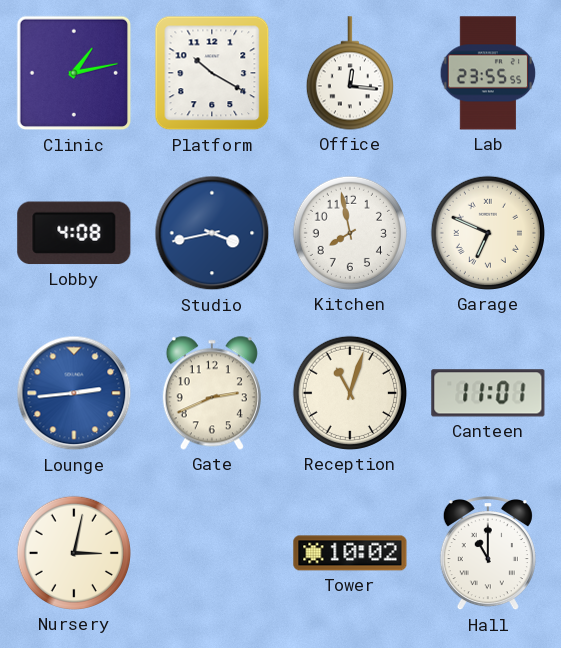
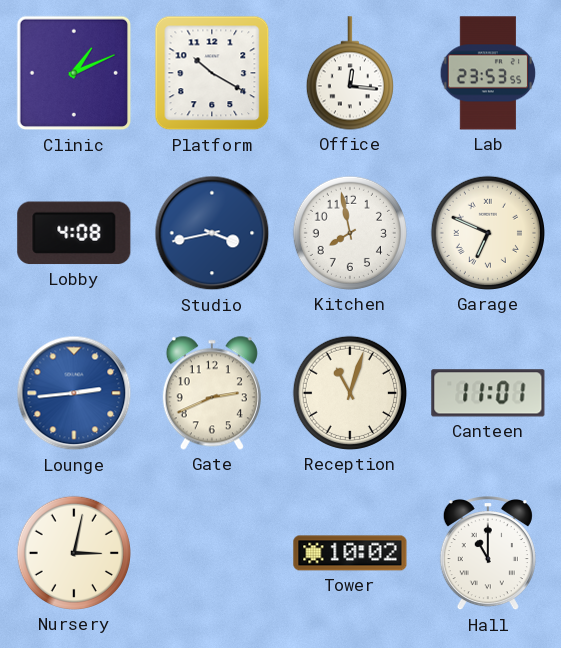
Clinic: 1:13 -> 1:11
Lab: 23:55 -> 23:53
